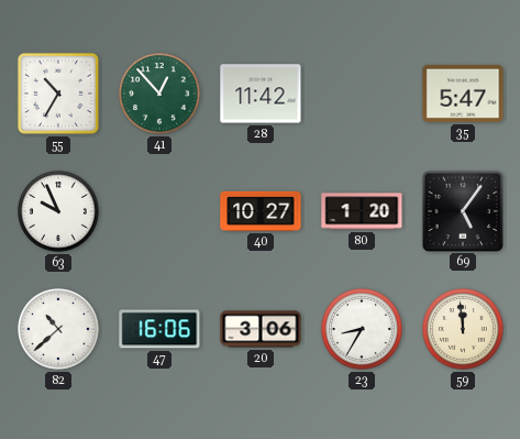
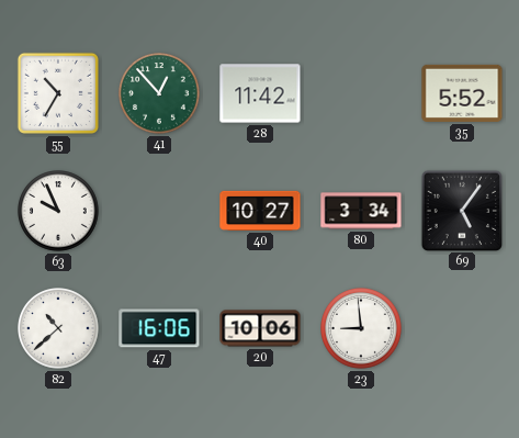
35: 5:47 -> 5:52
80: 1:20 -> 3:34
20: 3:06 -> 10:06
23: 8:35 -> 8:59
59: 11:59 -> none
